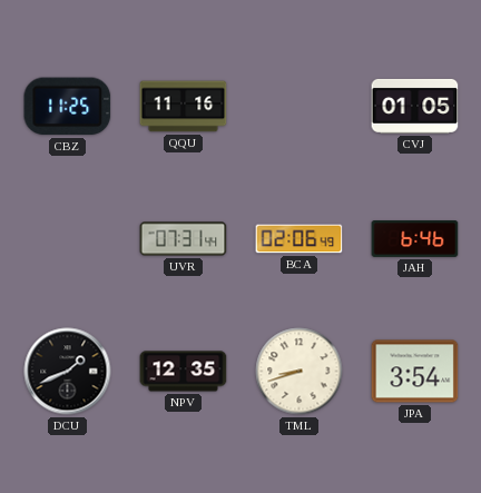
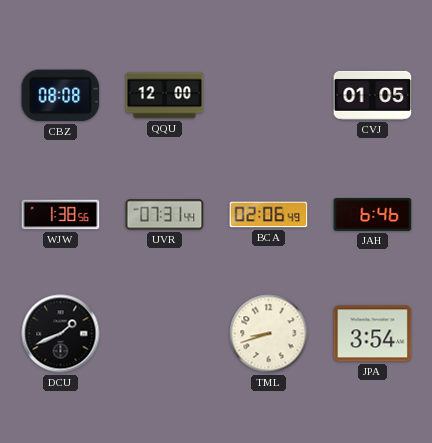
CBZ: 11:25 -> 08:08
QQU: 11:16 -> 12:00
WJW: none -> 1:38
NPV: 12:35 -> none
